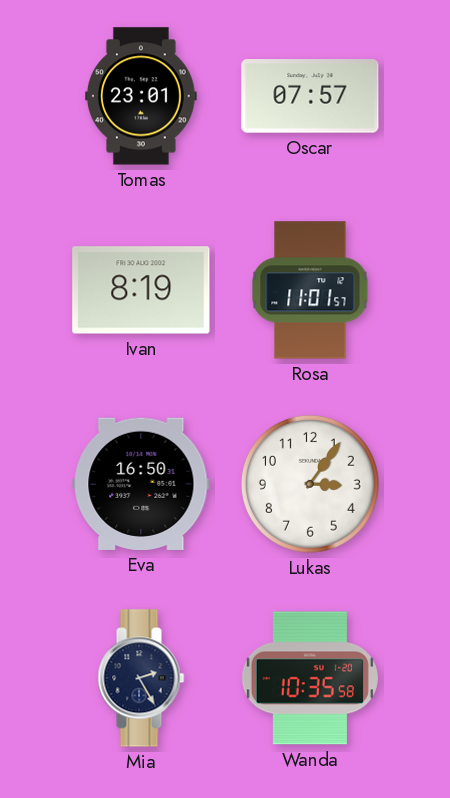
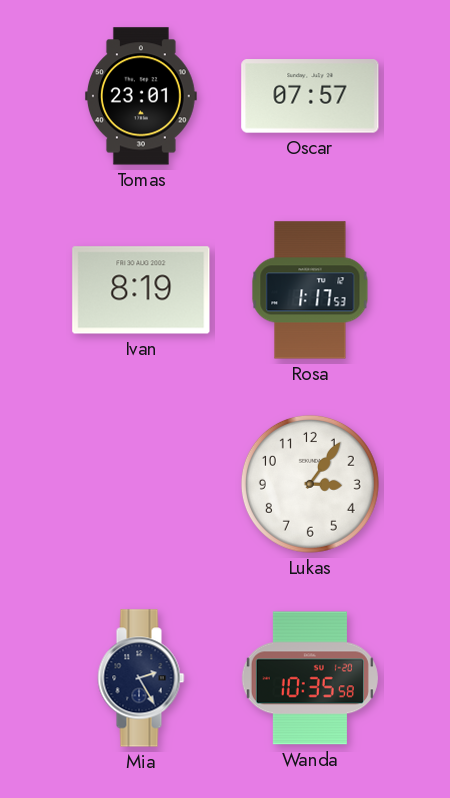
Rosa: 11:01 -> 1:17
Eva: 16:50 -> none
